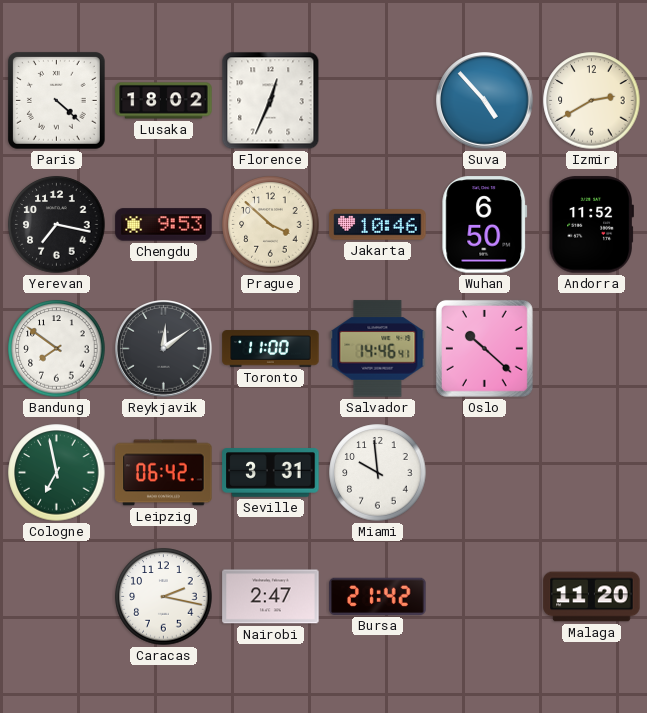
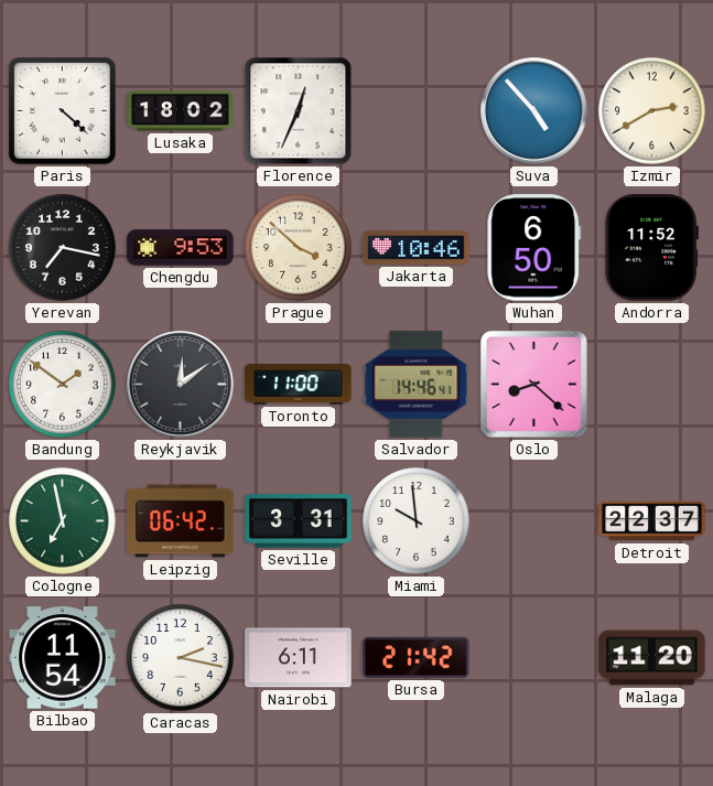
Bandung: 7:51 -> 1:51
Oslo: 10:22 -> 8:22
Detroit: none -> 22:37
Bilbao: none -> 11:54
Nairobi: 2:47 -> 6:11
